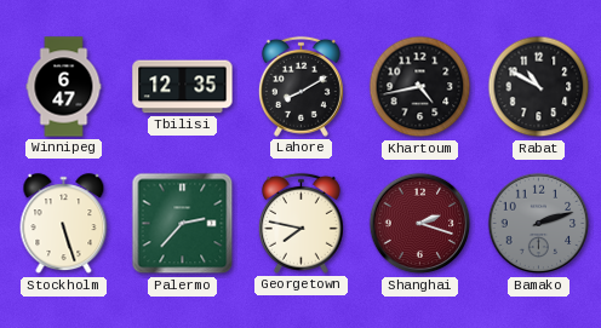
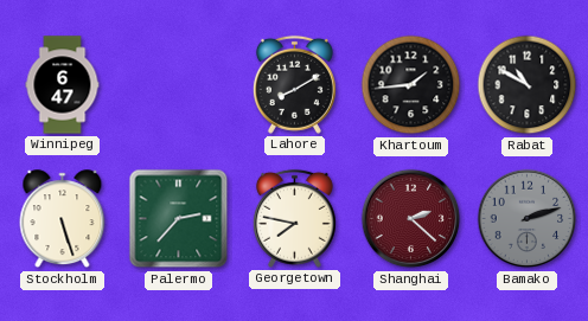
Tbilisi: 12:35 -> none
Khartoum: 4:43 -> 1:44
Shanghai: 2:18 -> 2:22
